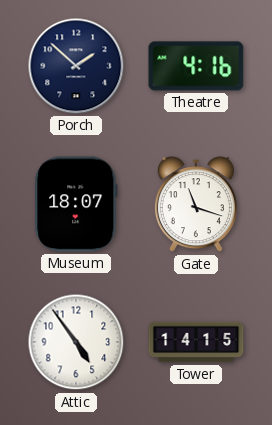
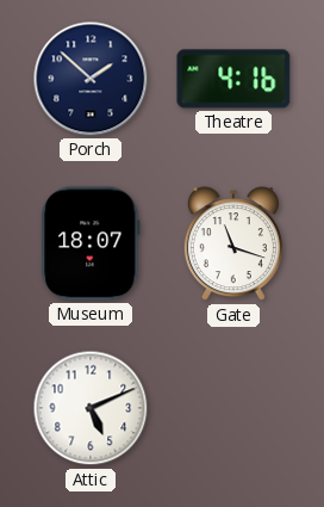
Attic: 4:54 -> 5:11
Tower: 14:15 -> none
